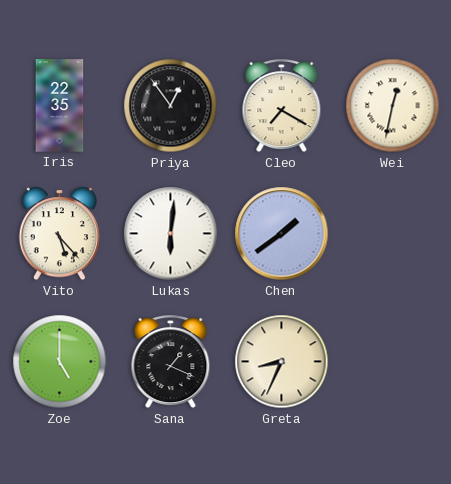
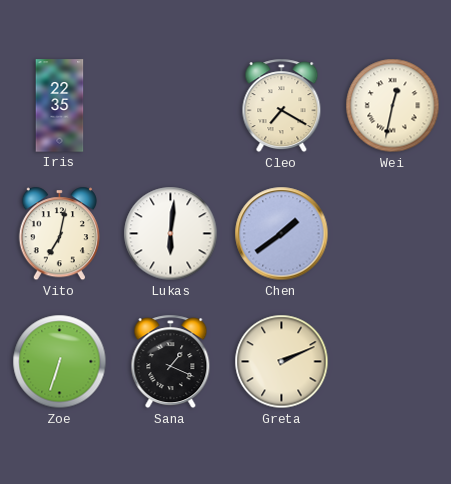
Priya: 12:54 -> none
Vito: 5:23 -> 7:02
Zoe: 5:00 -> 6:33
Greta: 8:34 -> 2:11
